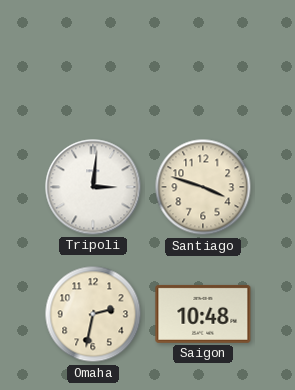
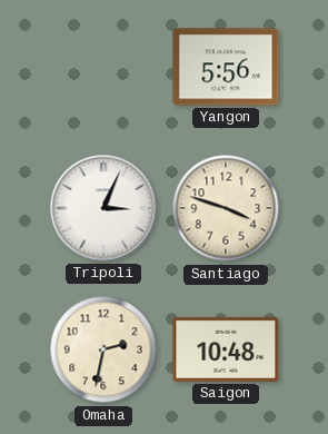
Yangon: none -> 5:56
Tripoli: 3:01 -> 3:04
